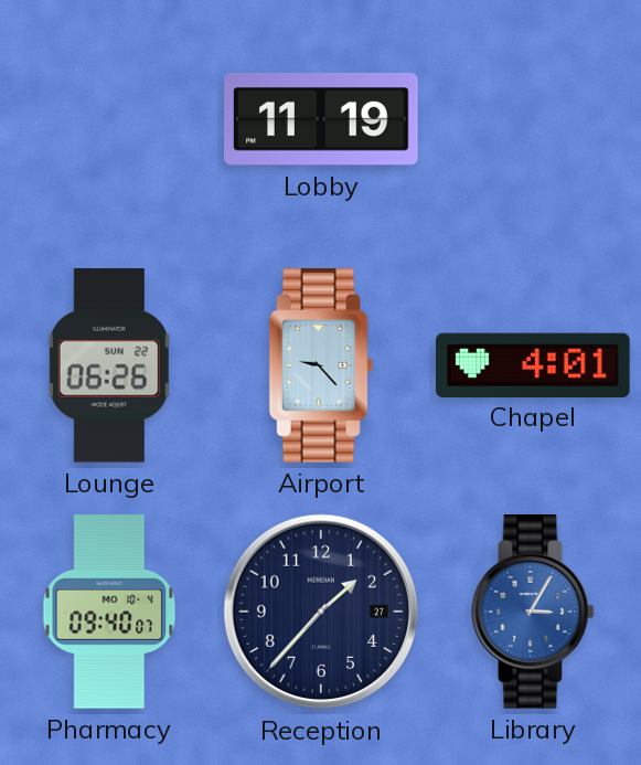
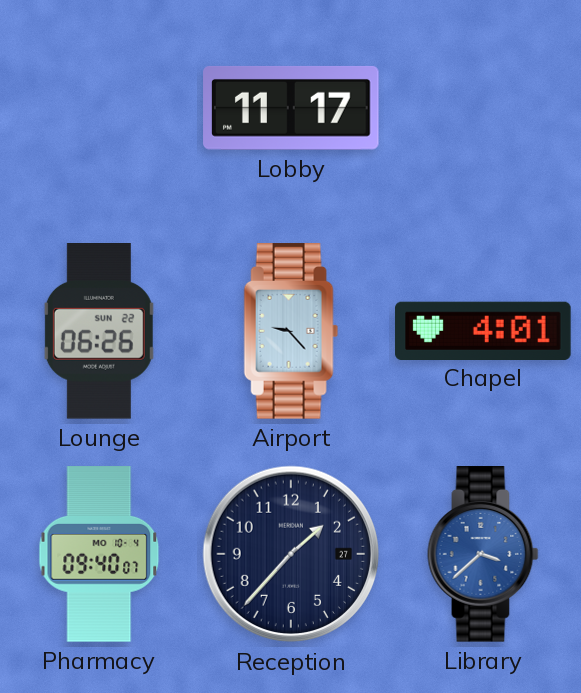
Lobby: 11:19 -> 11:17
Library: 3:05 -> 3:38
